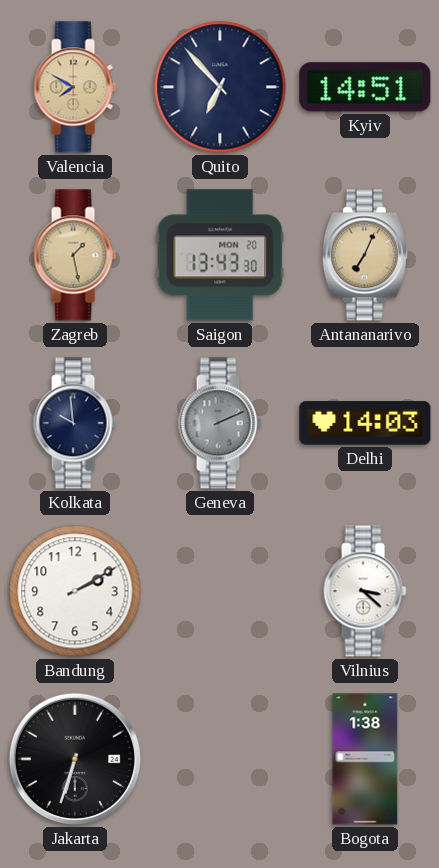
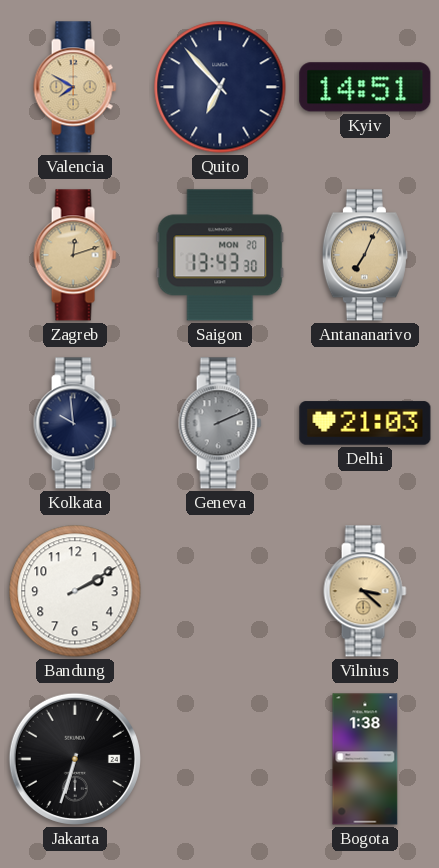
Zagreb: 1:28 -> 12:12
Delhi: 14:03 -> 21:03
Vilnius dial: white -> champagne
